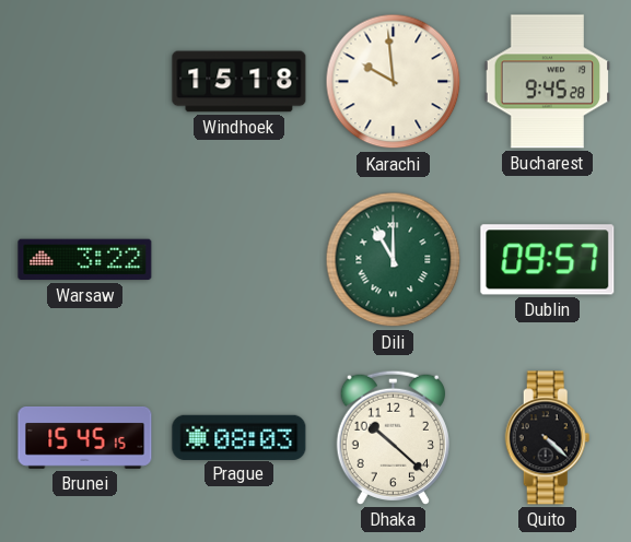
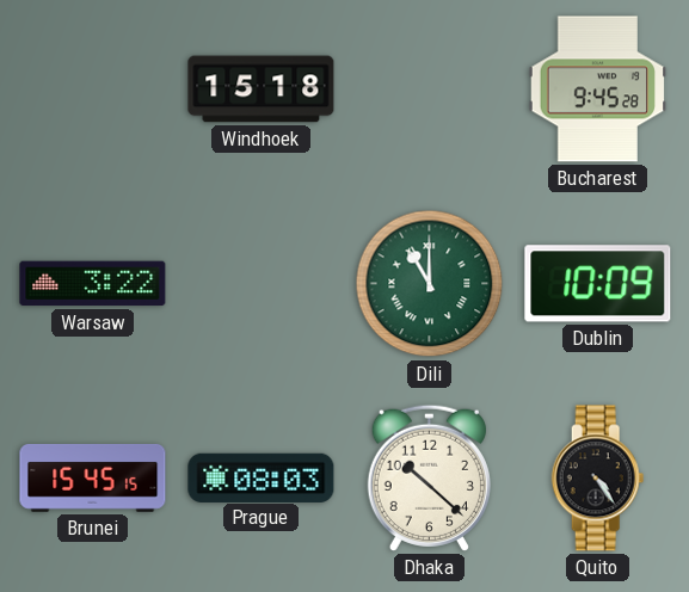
Karachi: 9:59 -> none
Dublin: 09:57 -> 10:09
Quito: 4:22 -> 4:24
